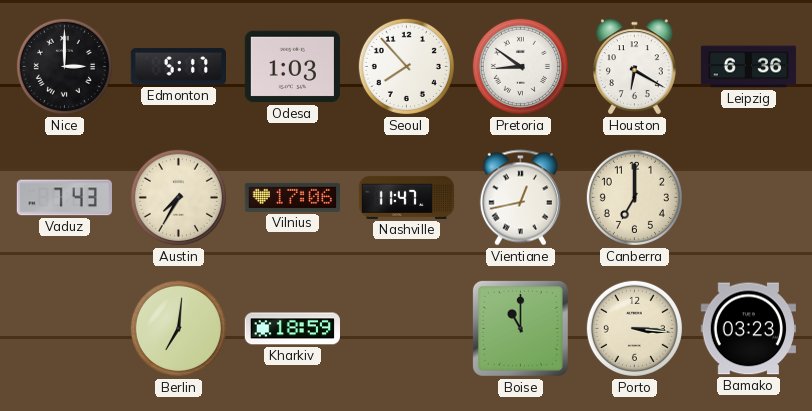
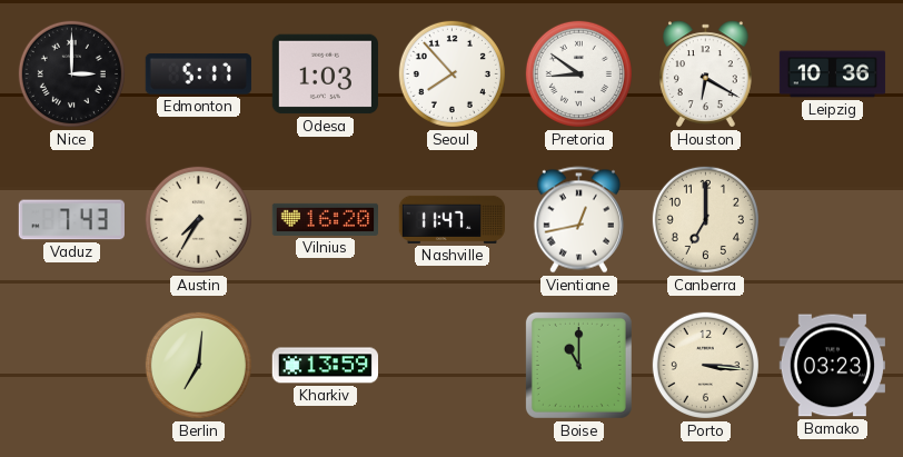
Leipzig: 6:36 -> 10:36
Vilnius: 17:06 -> 16:20
Kharkiv: 18:59 -> 13:59
